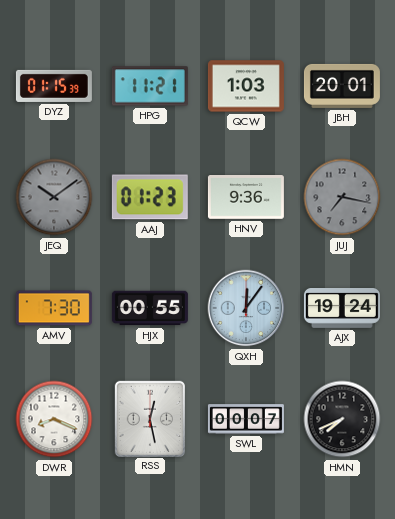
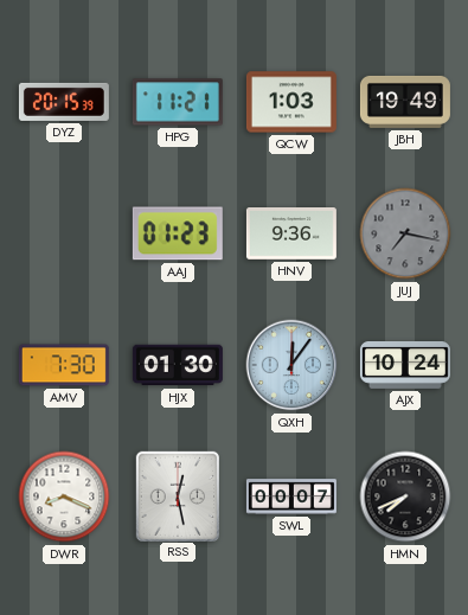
DYZ: 01:15 -> 20:15
JBH: 20:01 -> 19:49
JEQ: 10:09 -> none
HJX: 00:55 -> 01:30
AJX: 19:24 -> 10:24
